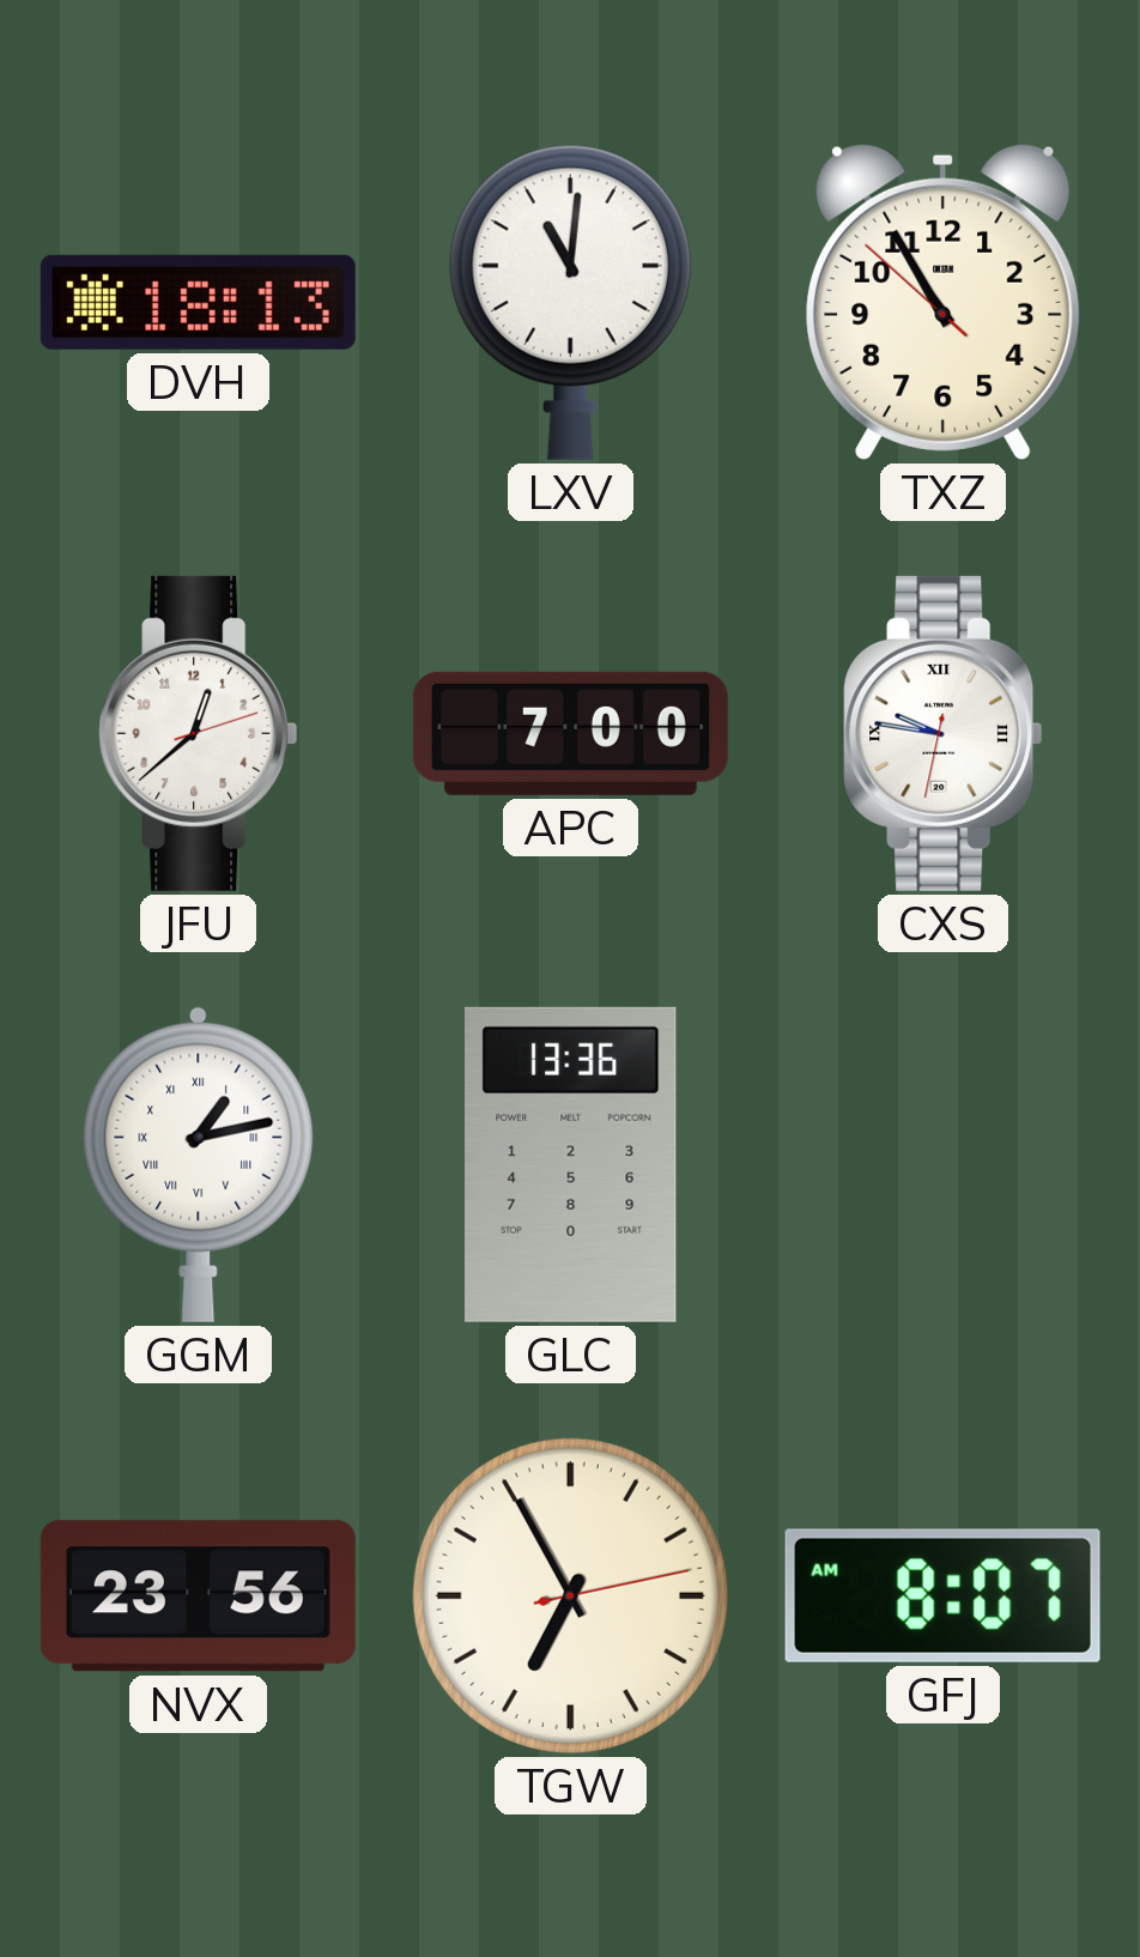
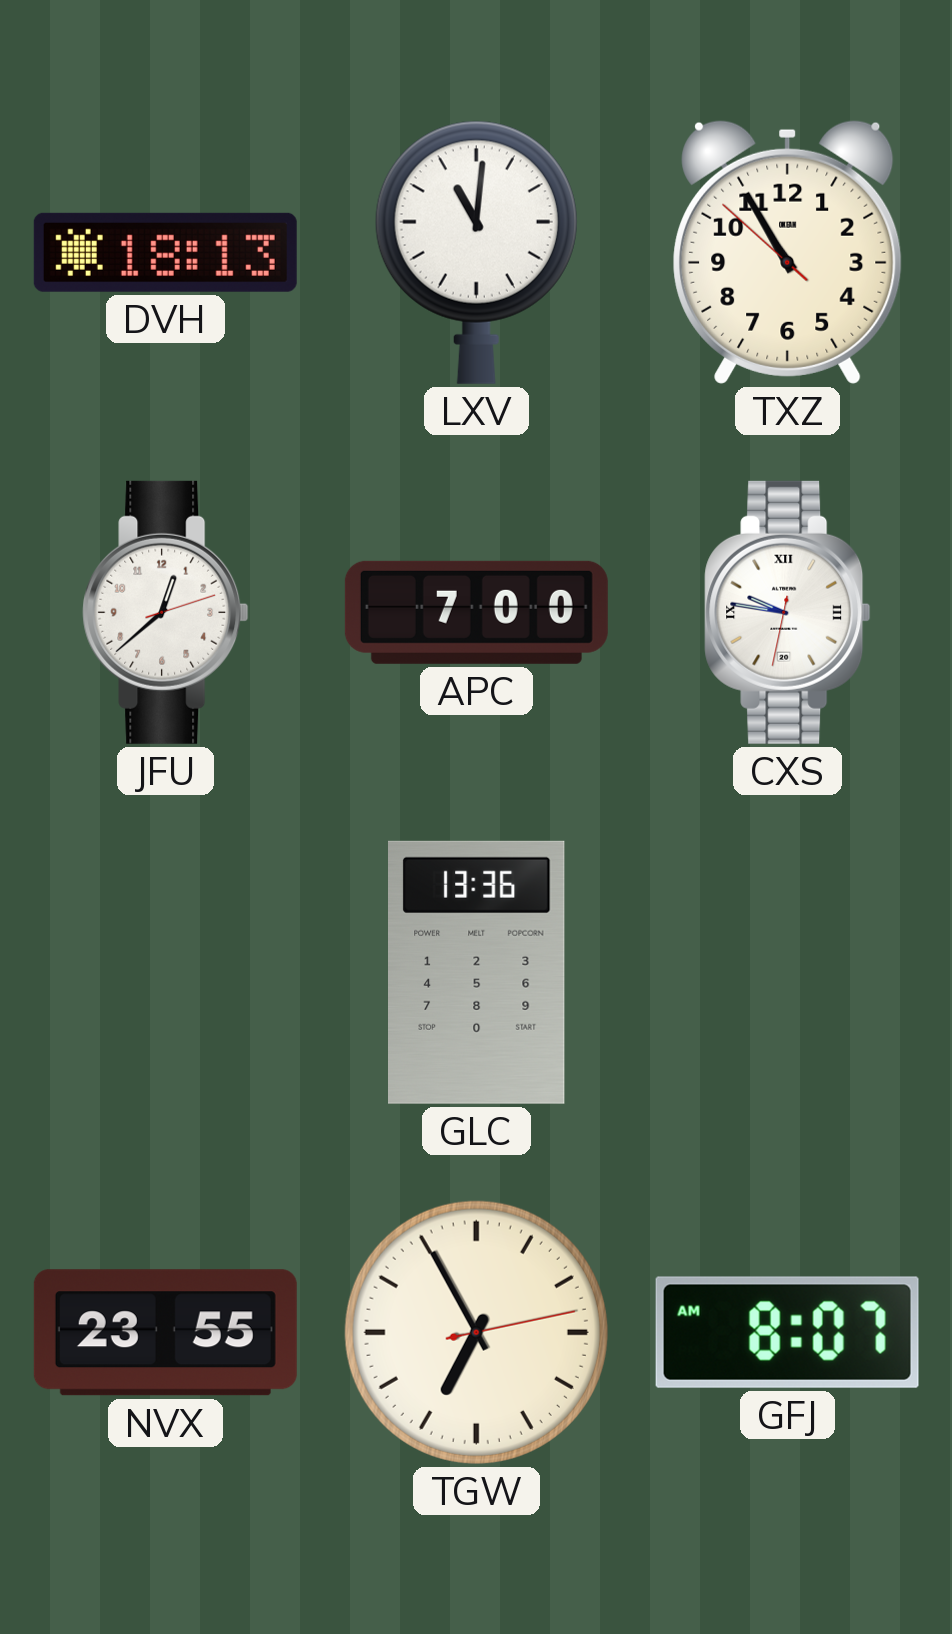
GGM: 1:13 -> none
NVX: 23:56 -> 23:55
